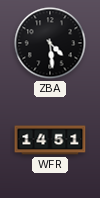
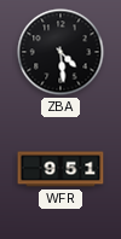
WFR: 14:51 -> 9:51
